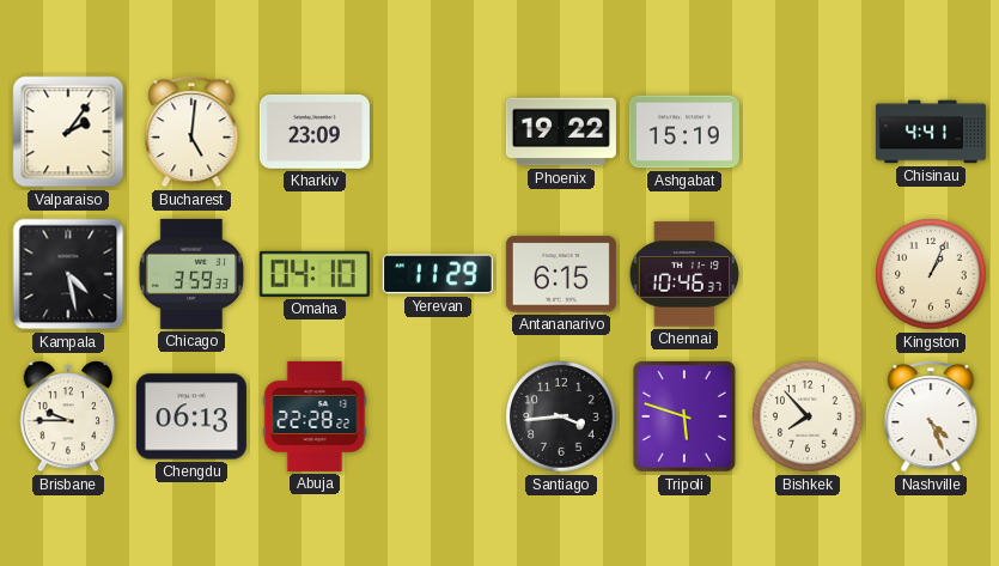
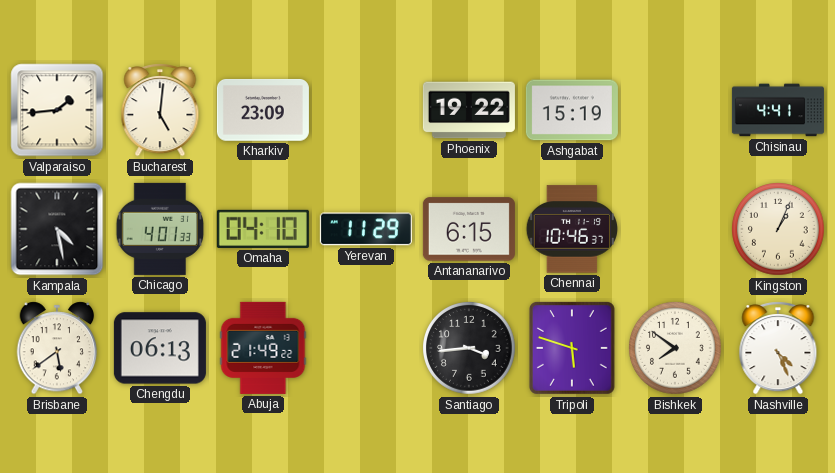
Valparaiso: 2:06 -> 1:44
Chicago: 3:59 -> 4:01
Brisbane: 9:45 -> 5:39
Abuja: 22:28 -> 21:49
Bishkek: 7:53 -> 7:51
